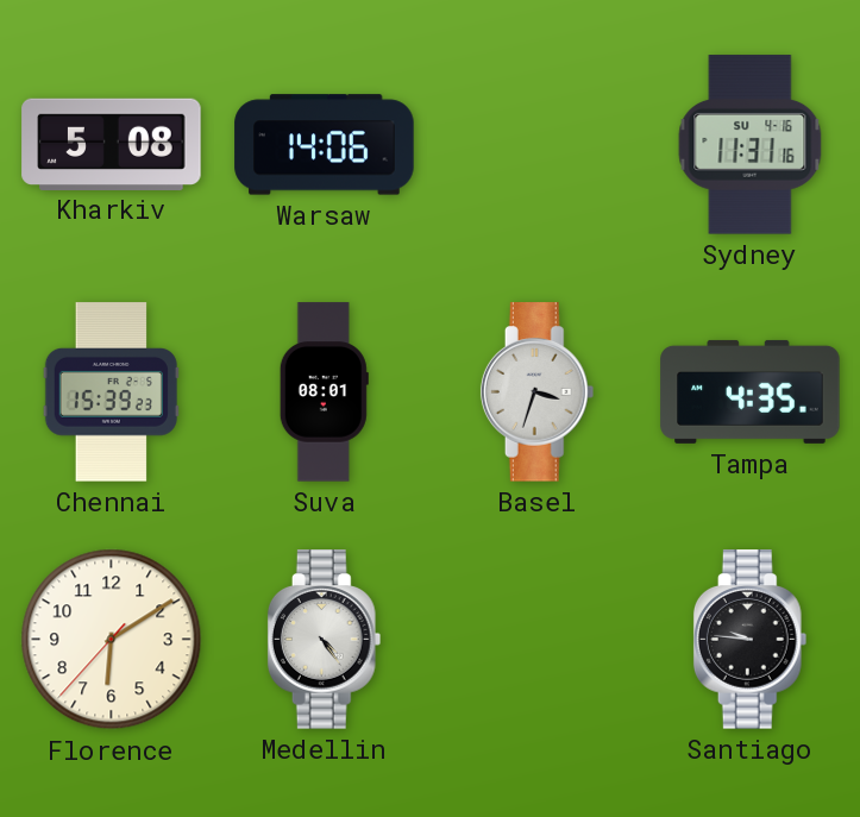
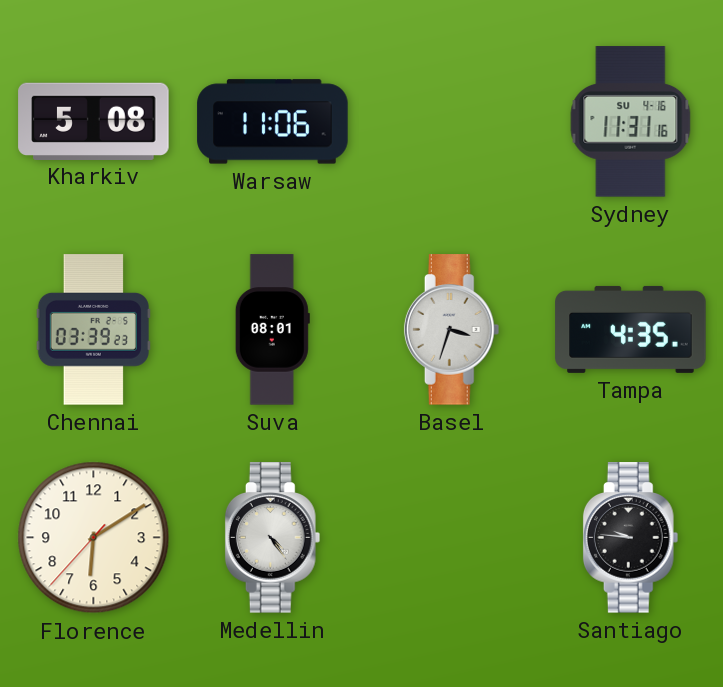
Warsaw: 14:06 -> 11:06
Chennai: 15:39 -> 03:39
